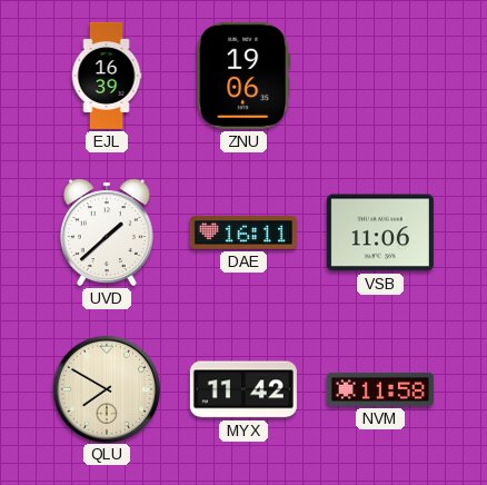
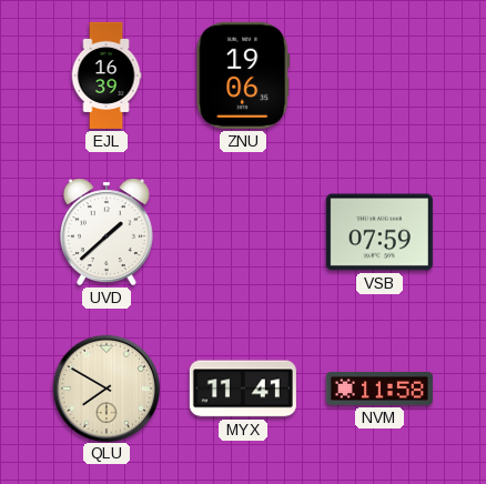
DAE: 16:11 -> none
VSB: 11:06 -> 07:59
MYX: 11:42 -> 11:41
